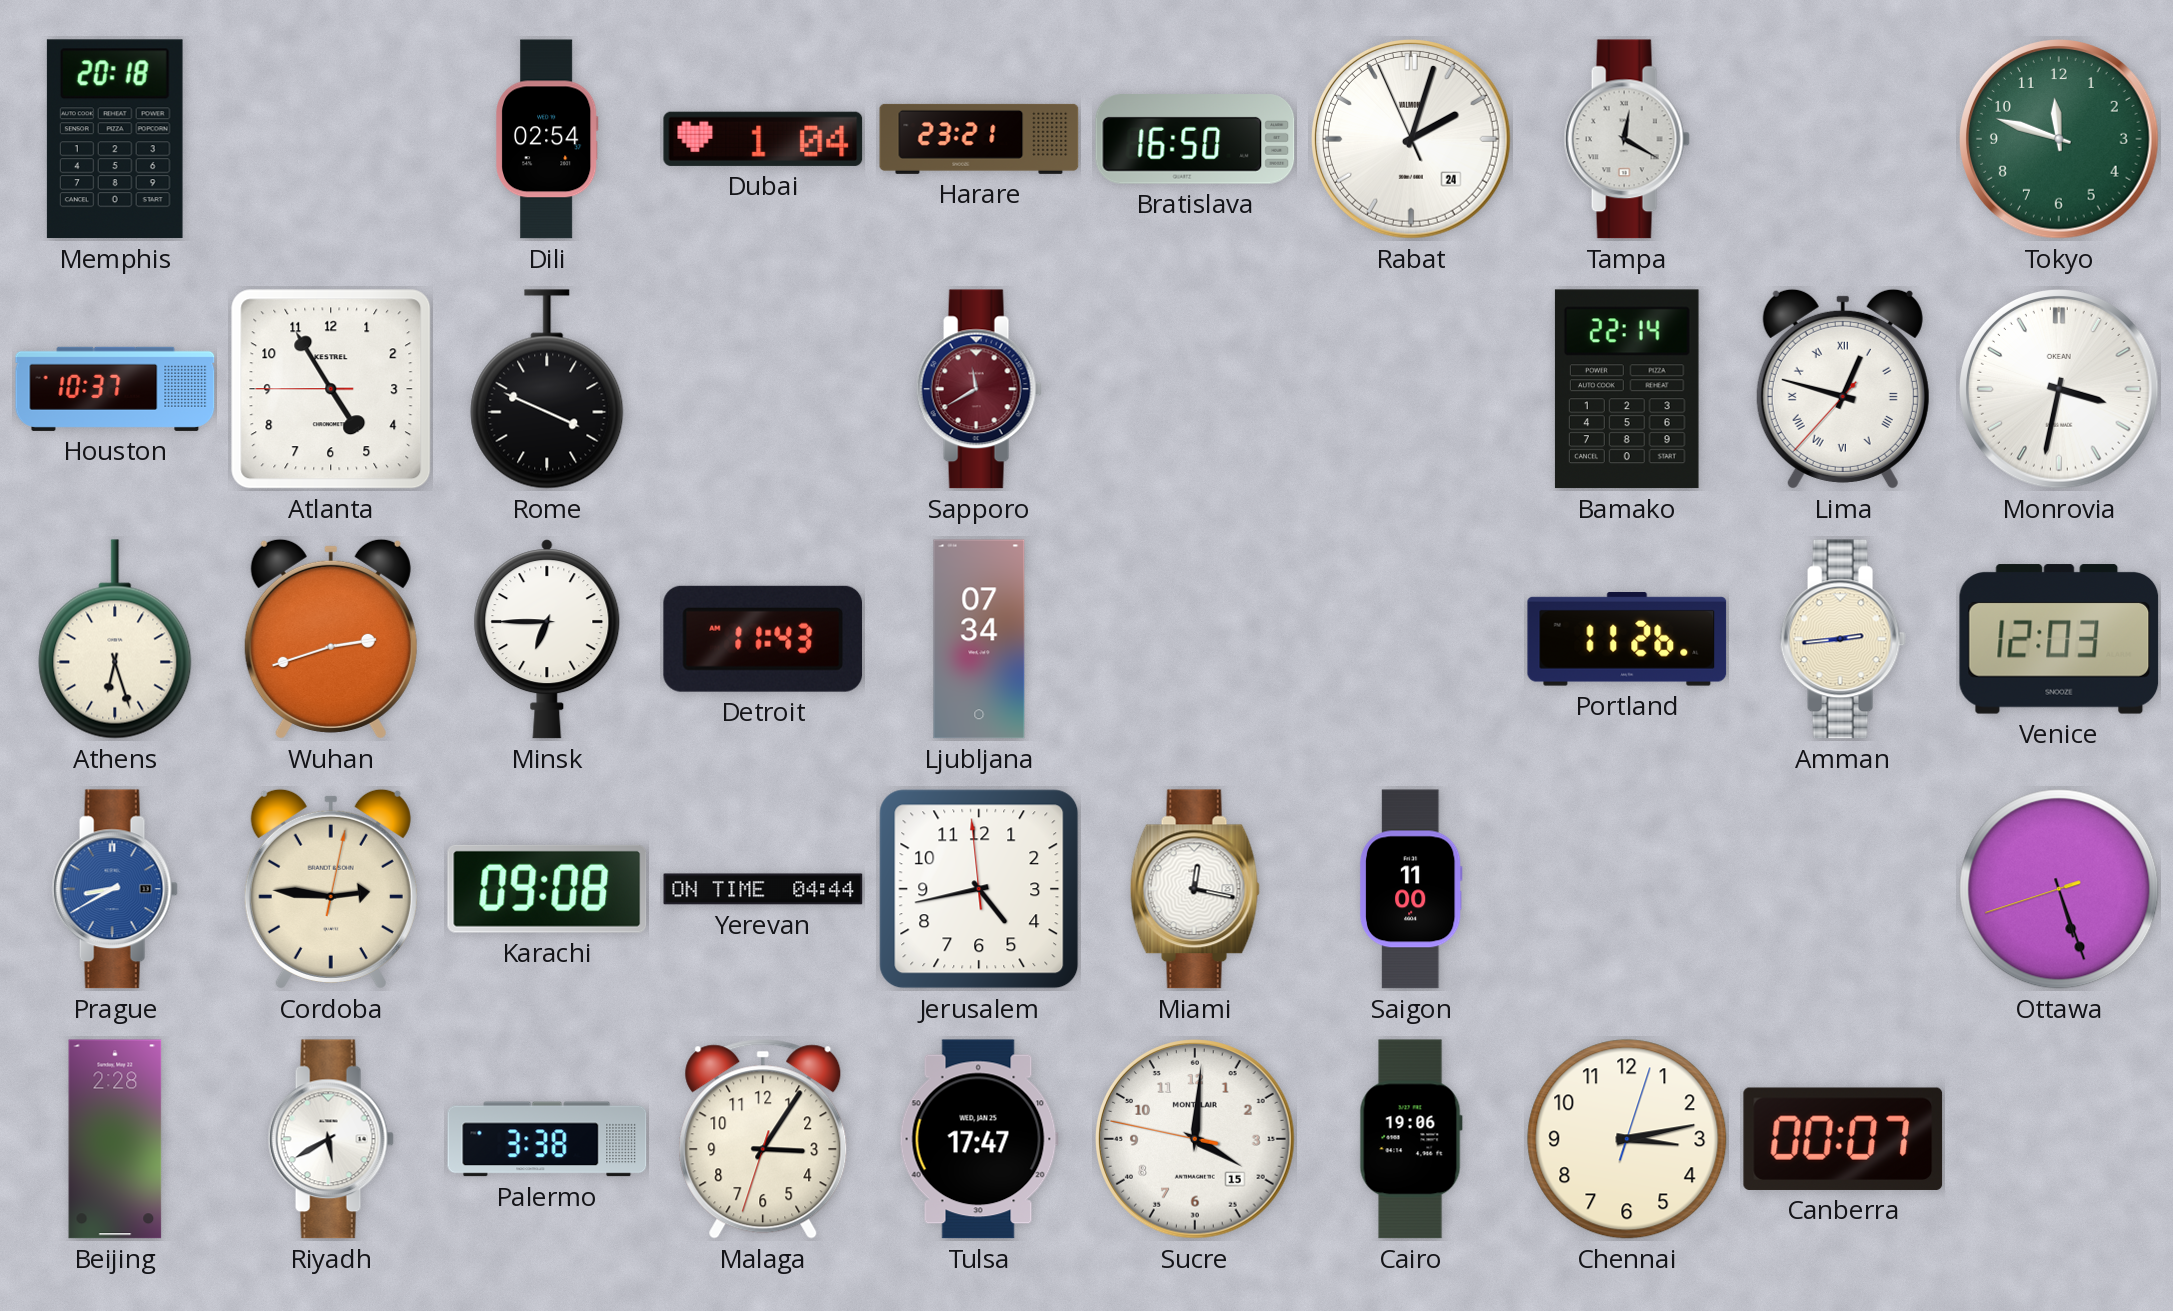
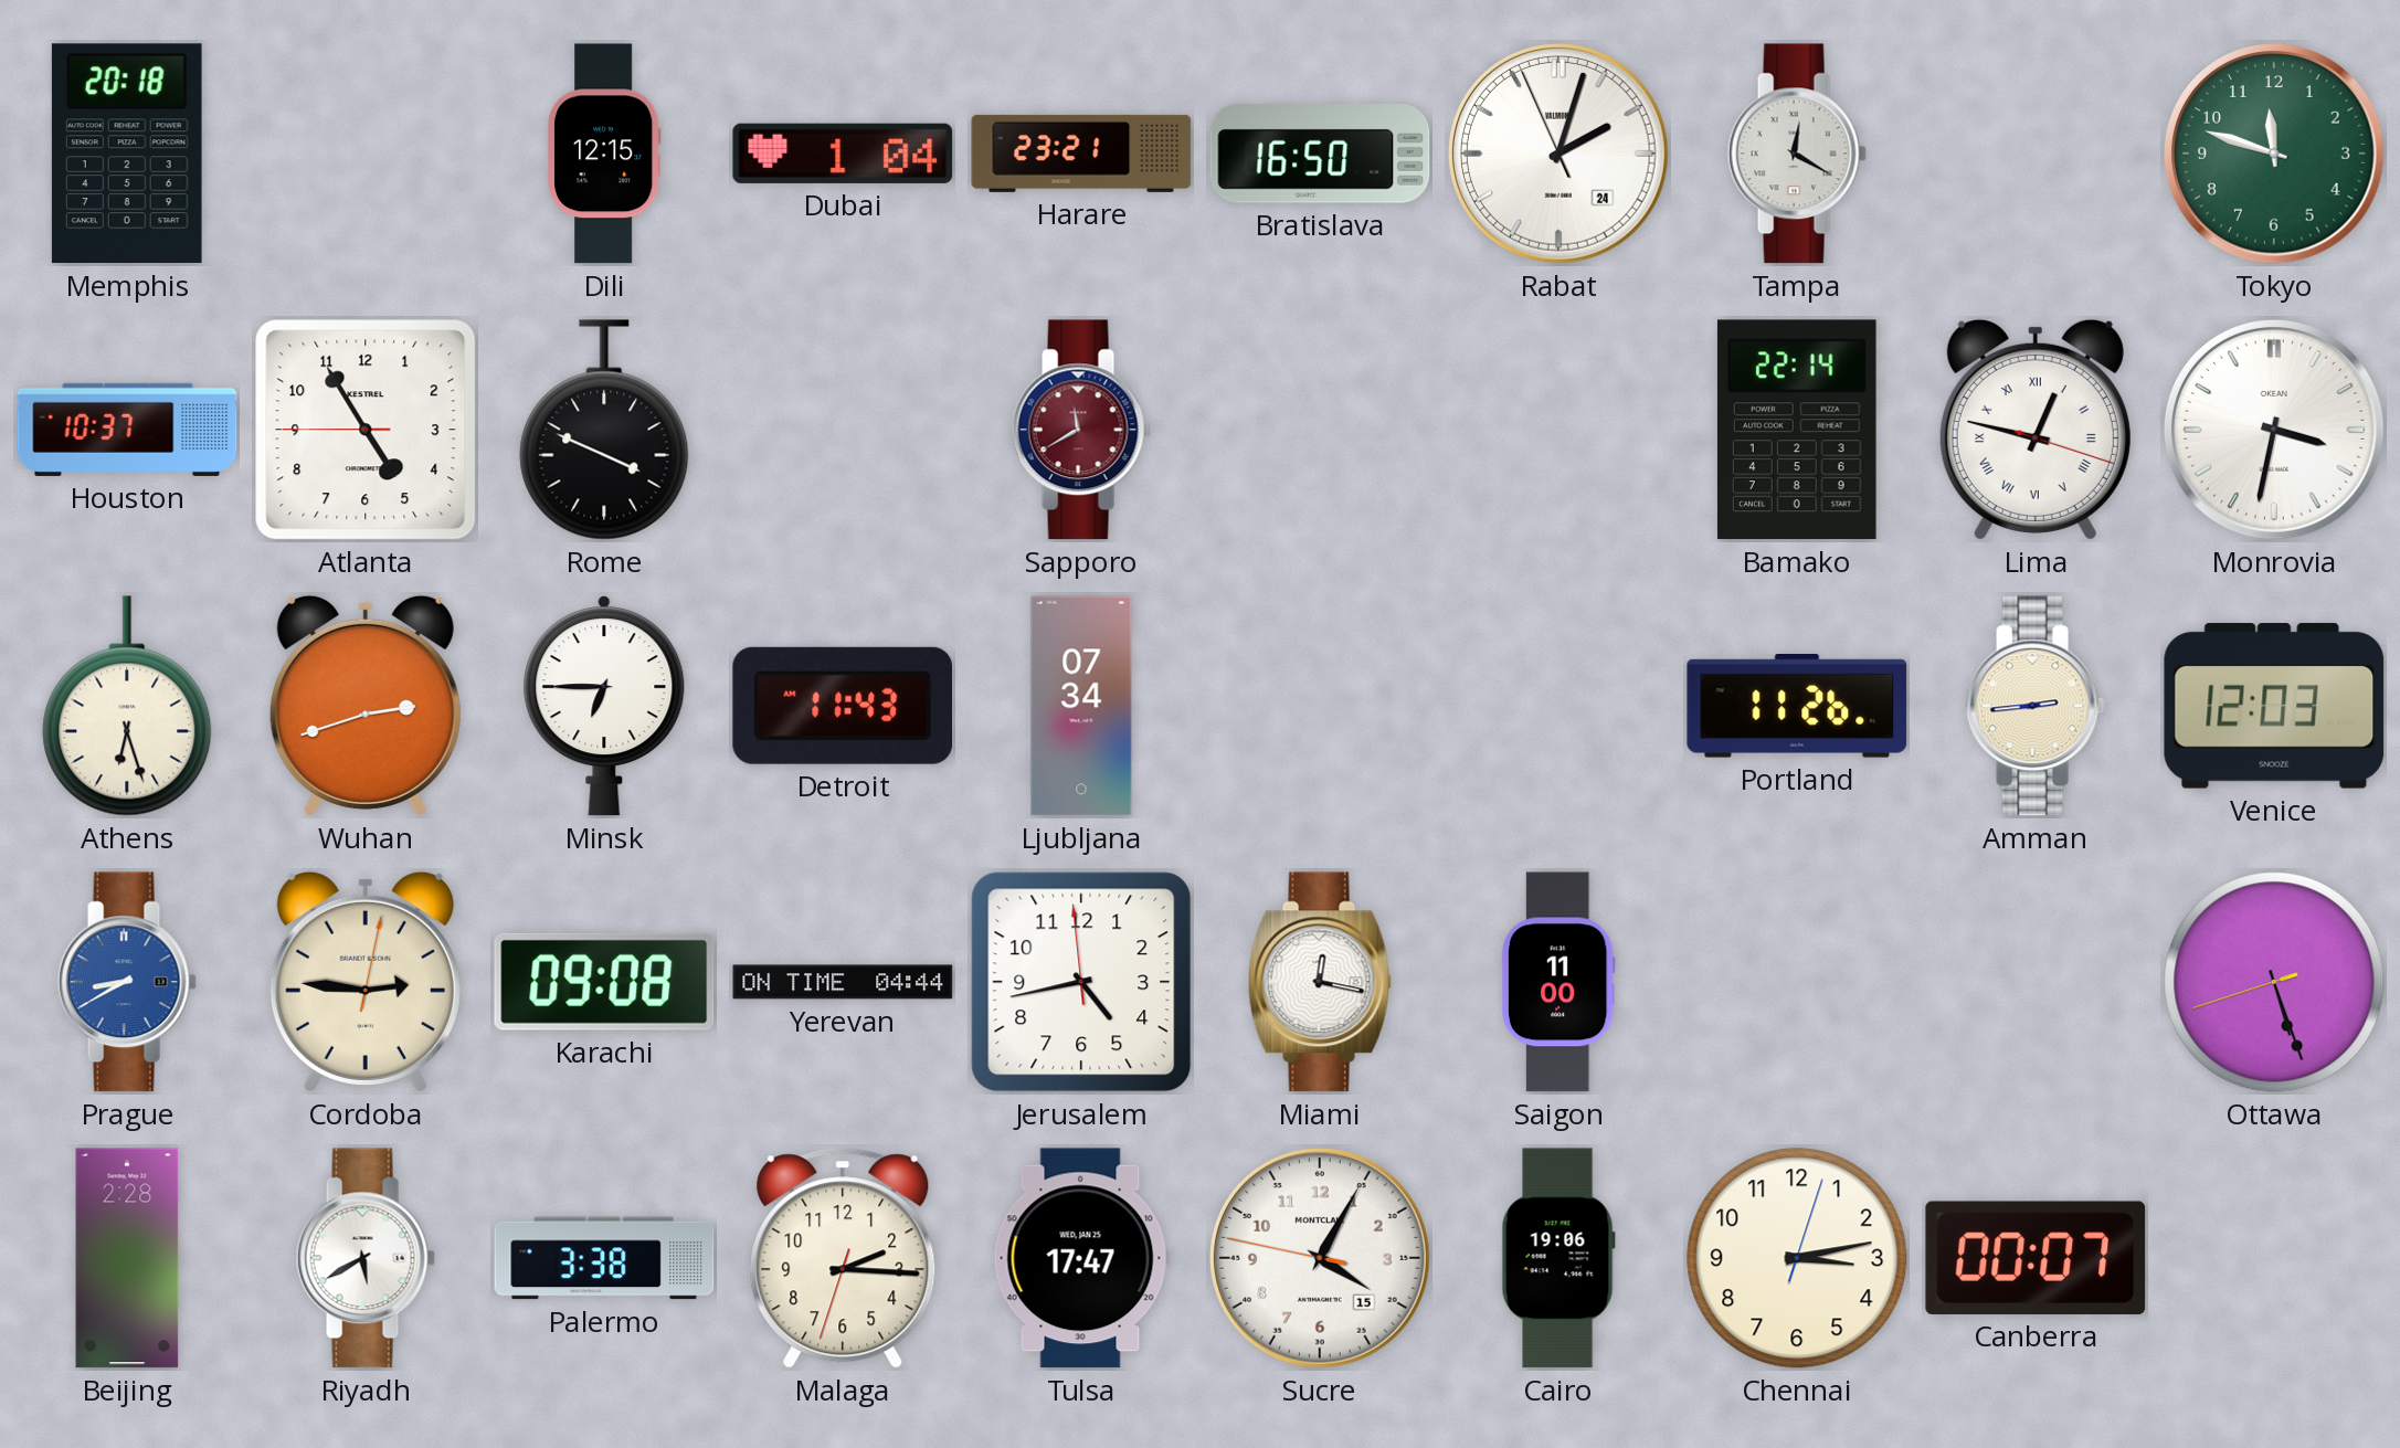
Dili: 02:54 -> 12:15
Lima: 12:47:37 -> 12:47:18
Malaga: 3:05 -> 2:15
Sucre: 4:00 -> 4:04
